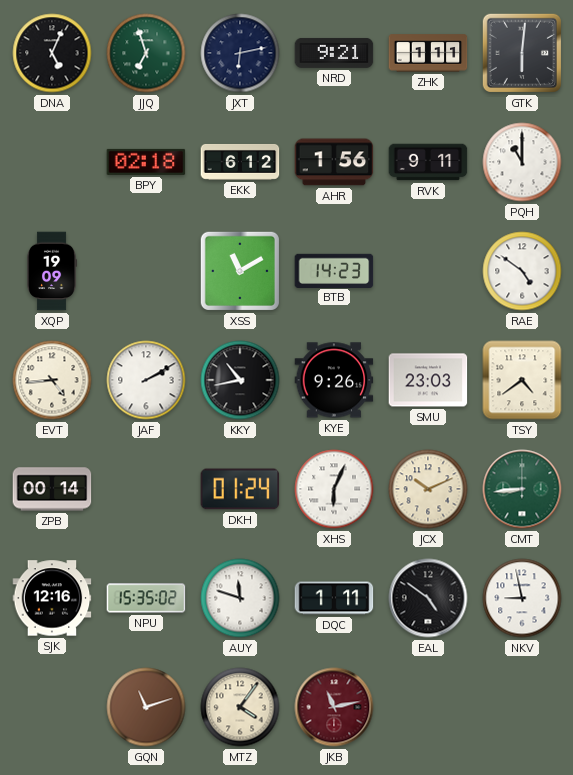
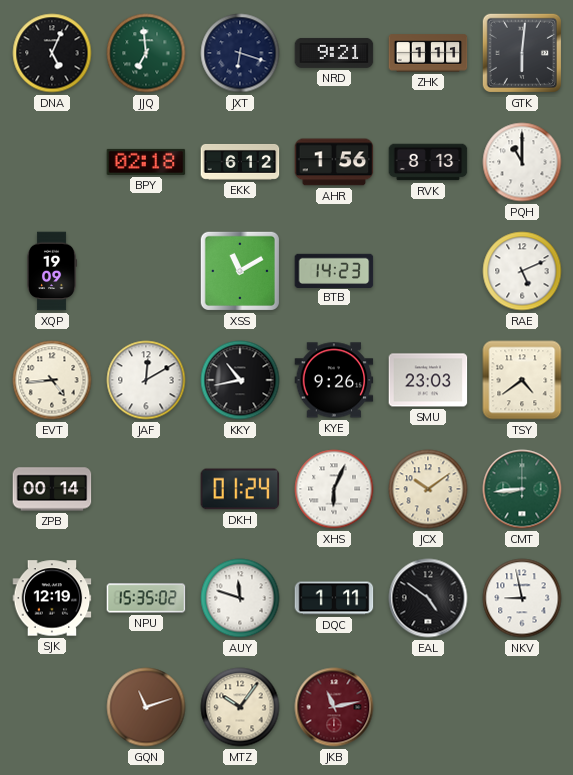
JJQ: 6:57 -> 6:59
JXT: 6:13 -> 6:18
RVK: 9:11 -> 8:13
RAE: 4:51 -> 5:11
JAF: 2:10 -> 12:10
JCX: 10:11 -> 10:09
SJK: 12:16 -> 12:19
MTZ: 4:06 -> 10:06
